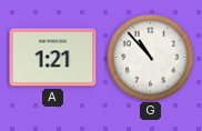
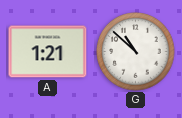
G: 10:53 -> 10:52
